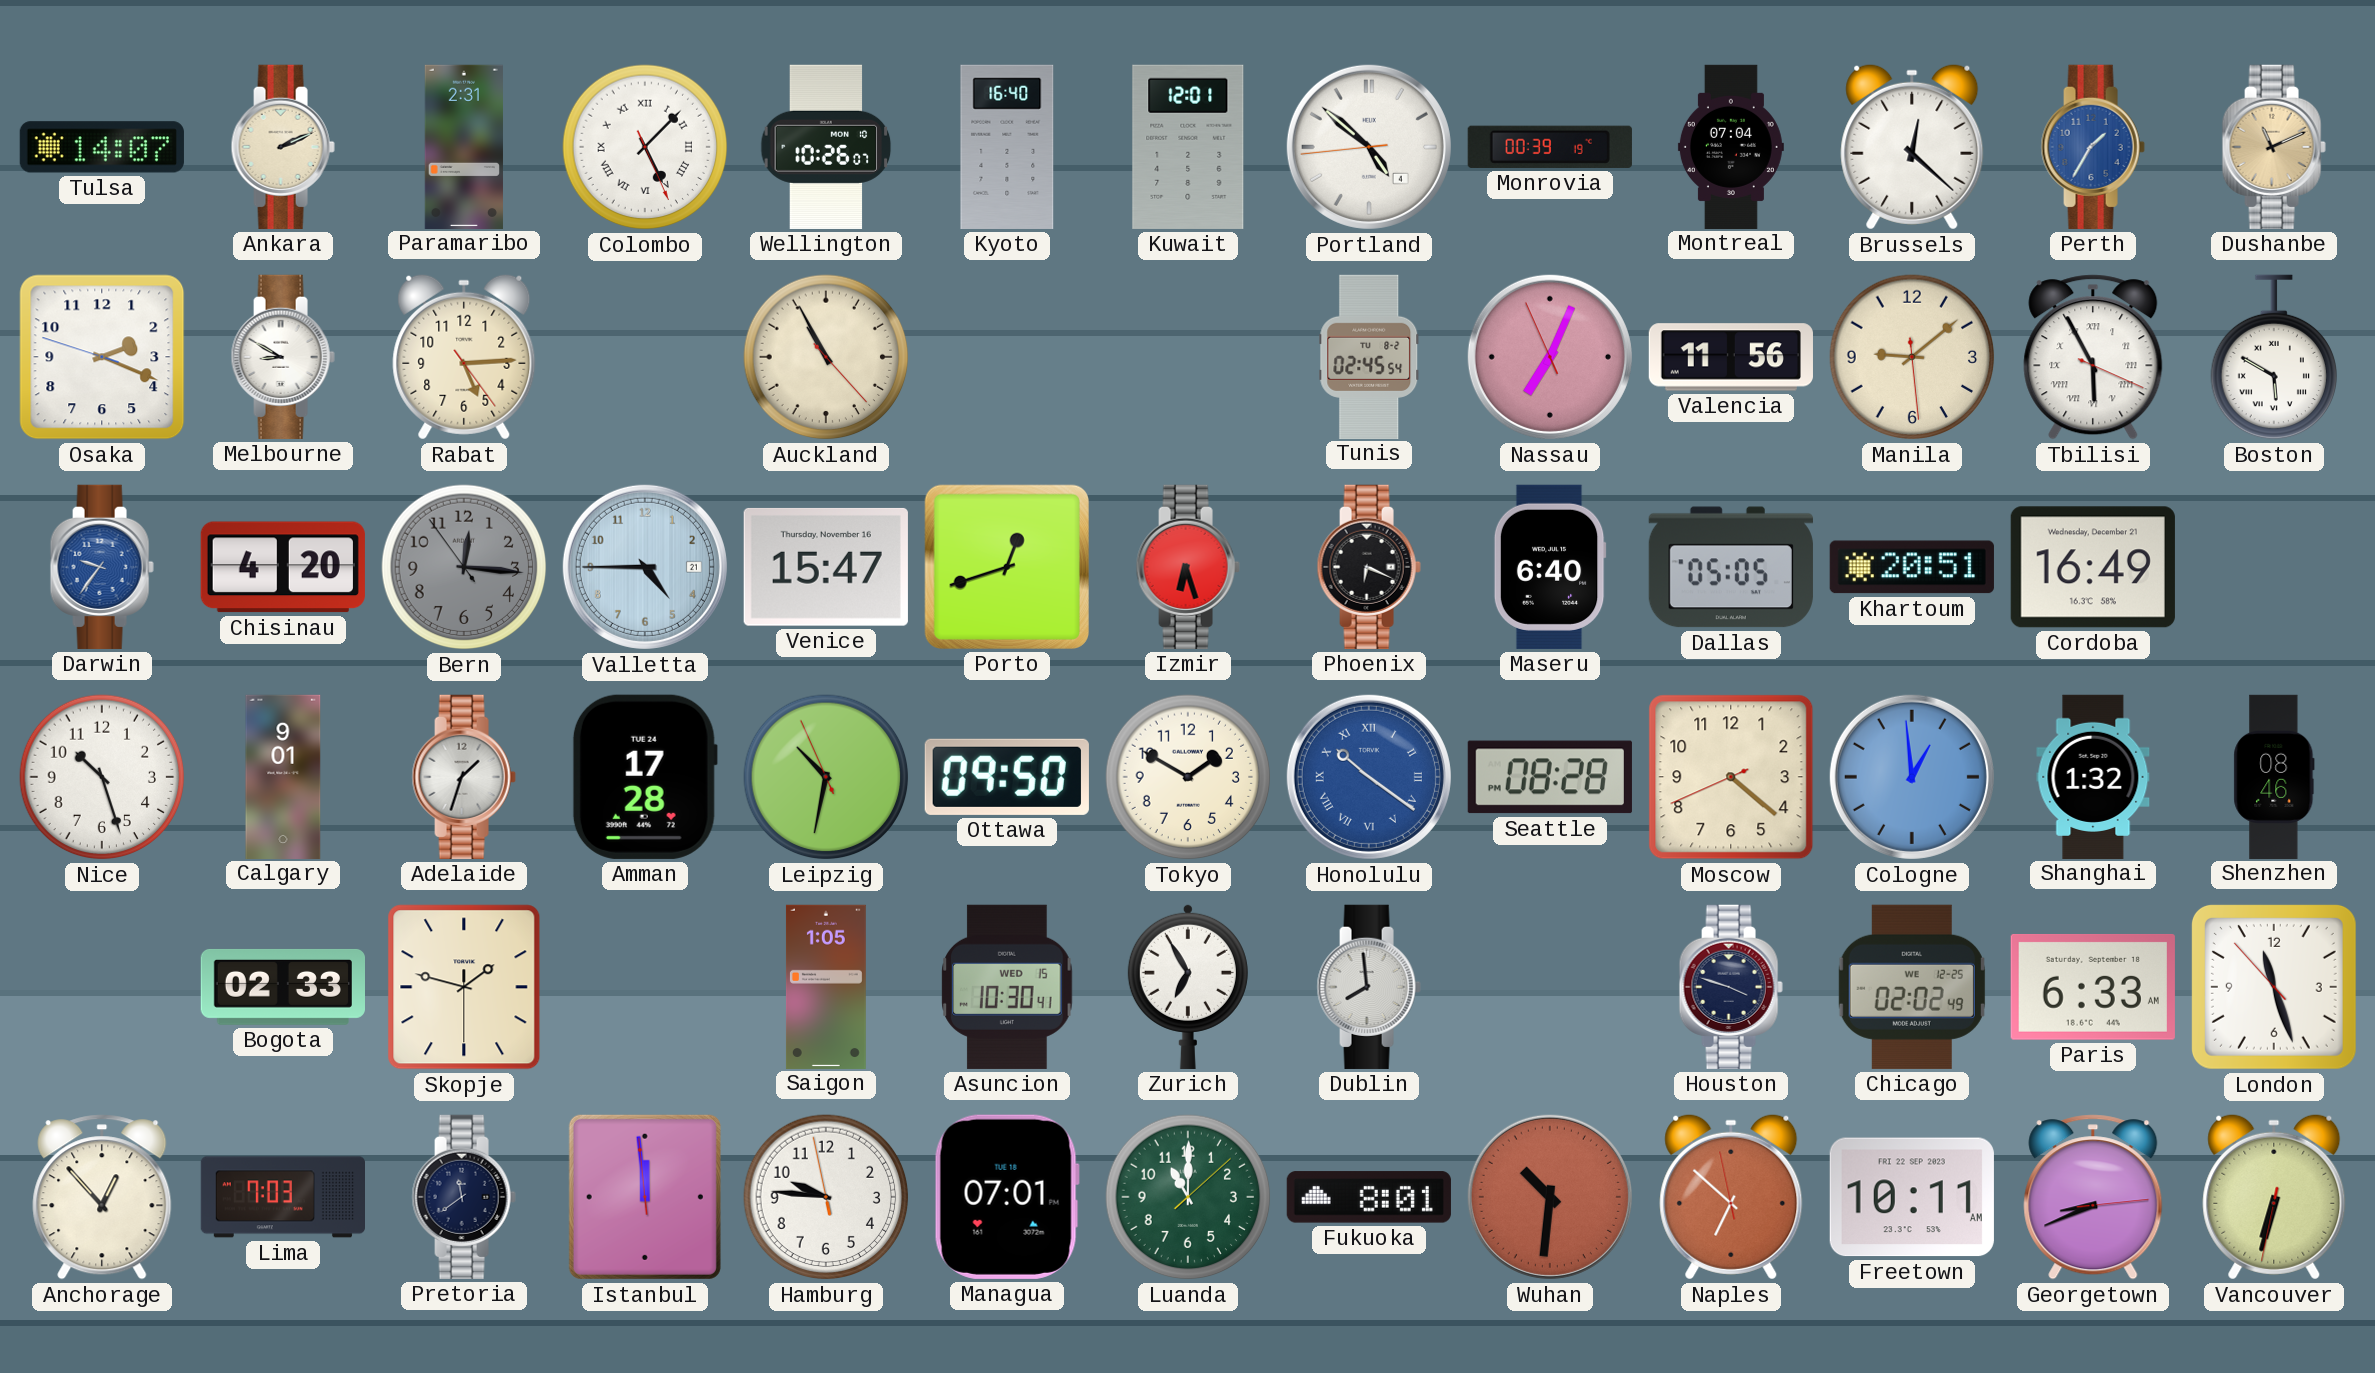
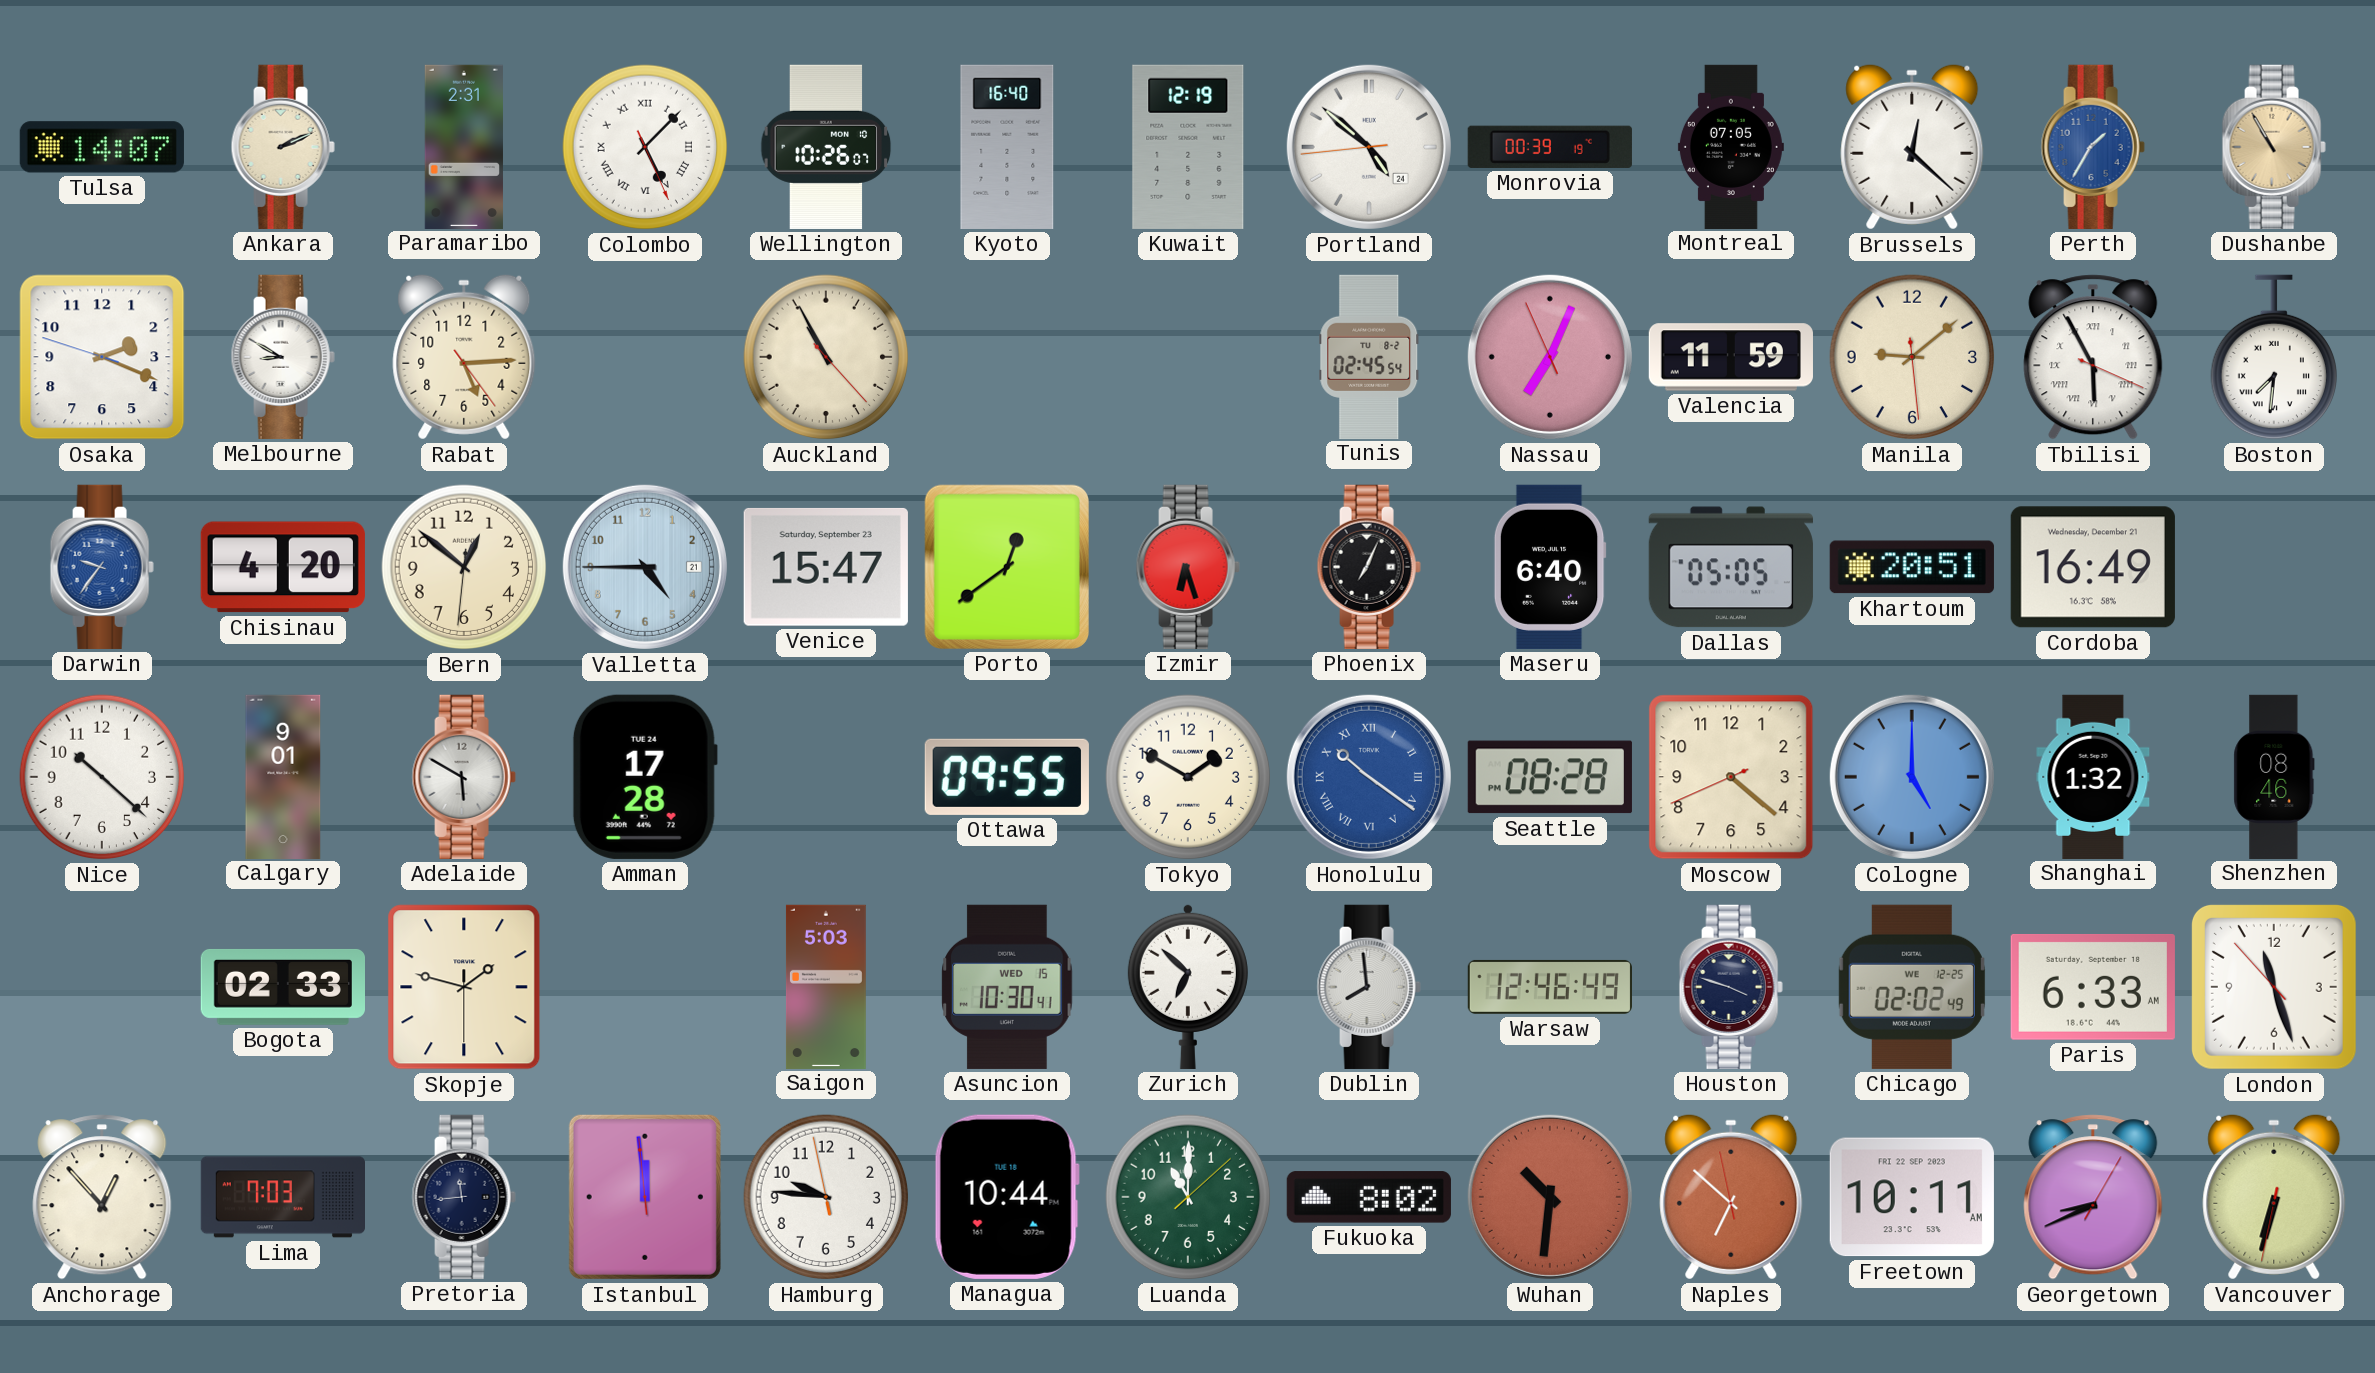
Kuwait: 12:01 -> 12:19
Portland date: 4 -> 24
Montreal: 07:04 -> 07:05
Dushanbe: 11:11 -> 10:55
Valencia: 11:56 -> 11:59
Boston: 5:50 -> 7:31
Bern: 12:15 -> 12:51
Bern dial: grey -> cream
Venice date: Thursday, November 16 -> Saturday, September 23
Porto: 12:42 -> 12:39
Phoenix: 6:19 -> 7:04
Nice: 10:27 -> 10:22
Adelaide: 1:33 -> 5:50
Leipzig: 10:31 -> none
Ottawa: 09:50 -> 09:55
Cologne: 12:59 -> 5:00
Saigon: 1:05 -> 5:03
Zurich: 6:55 -> 6:52
Warsaw: none -> 12:46
Pretoria: 11:39 -> 11:44
Managua: 07:01 -> 10:44
Fukuoka: 8:01 -> 8:02
Georgetown: 8:41:14 -> 8:41:05
